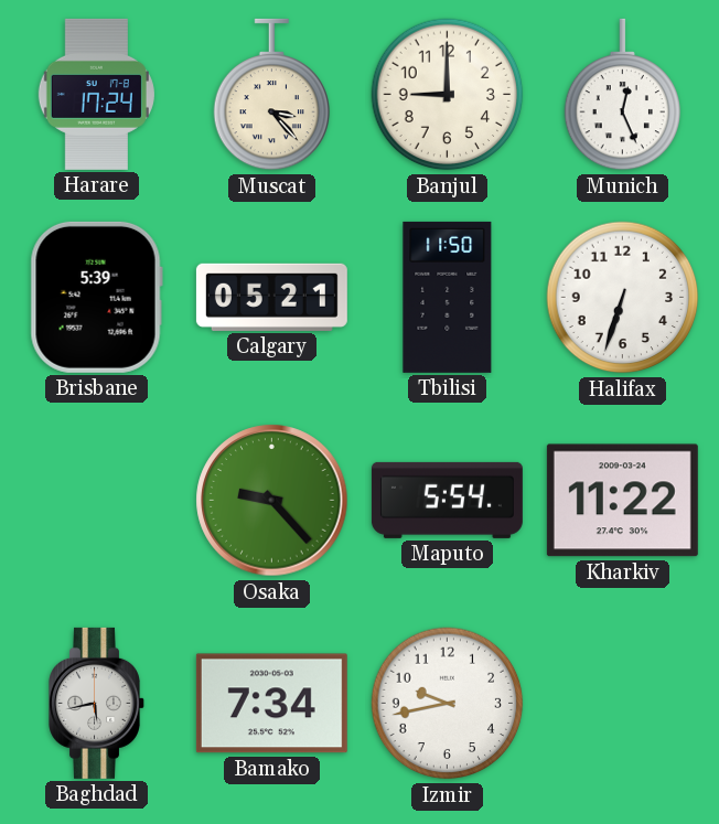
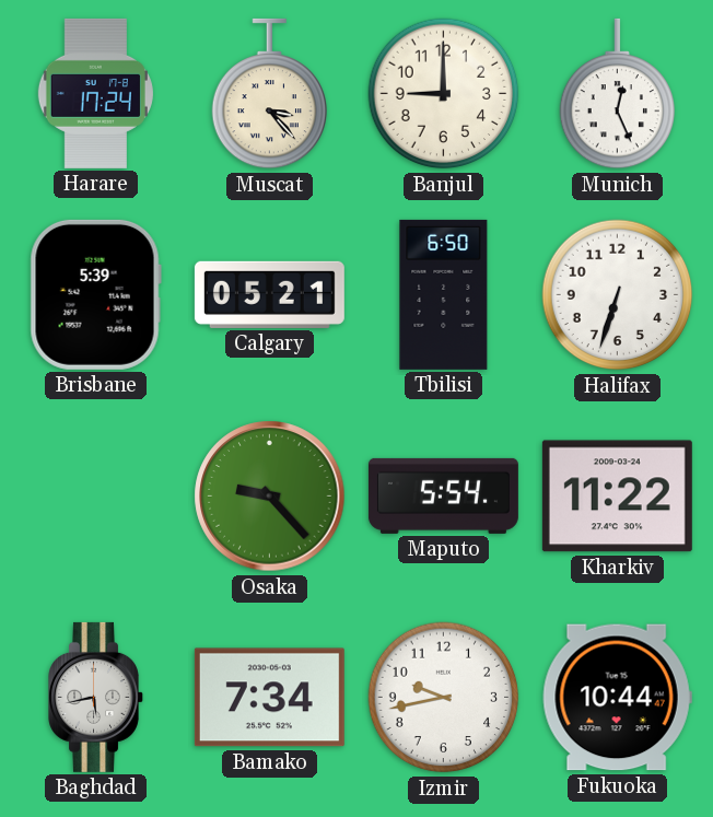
Tbilisi: 11:50 -> 6:50
Fukuoka: none -> 10:44
